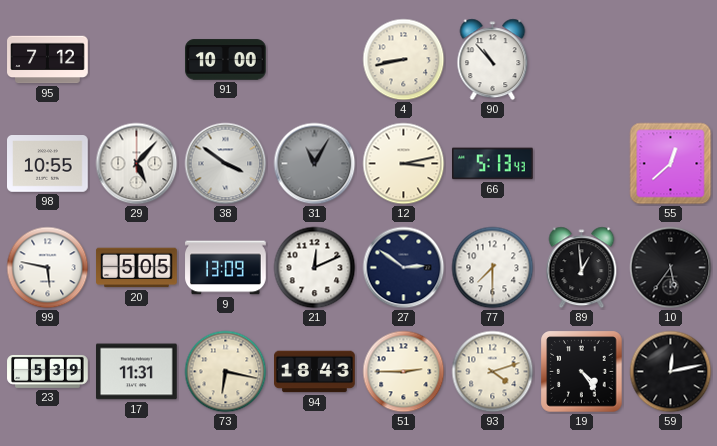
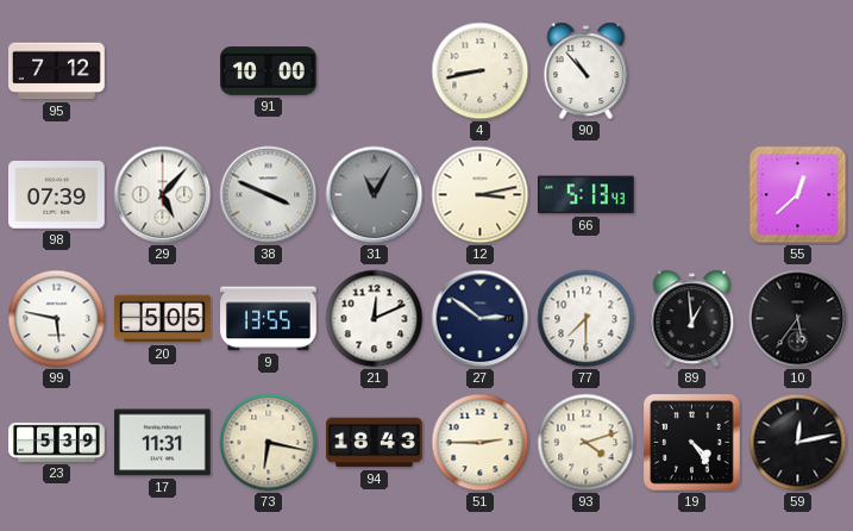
98: 10:55 -> 07:39
38: 3:51 -> 3:49
9: 13:09 -> 13:55
